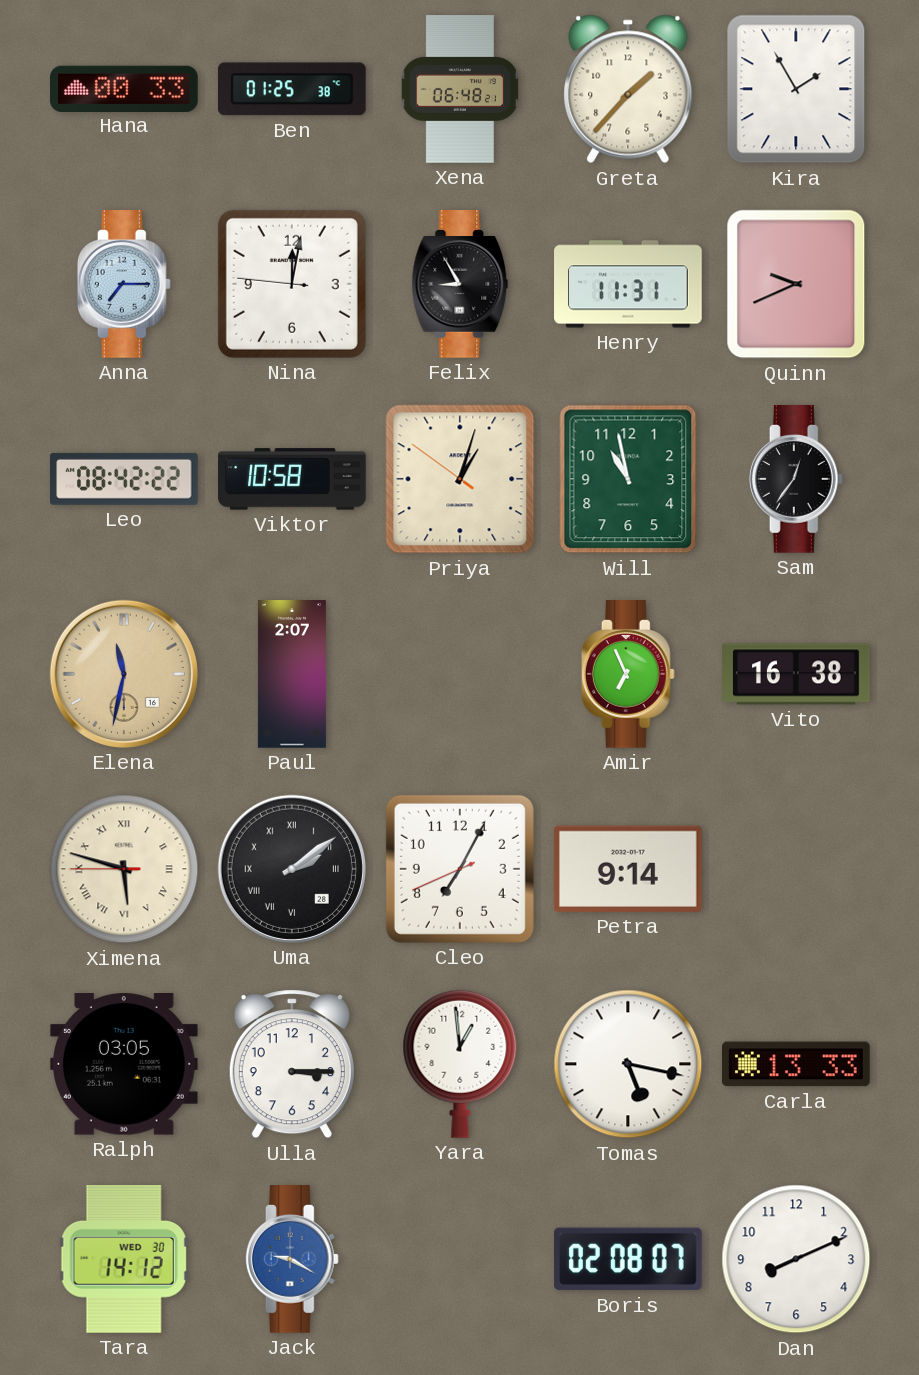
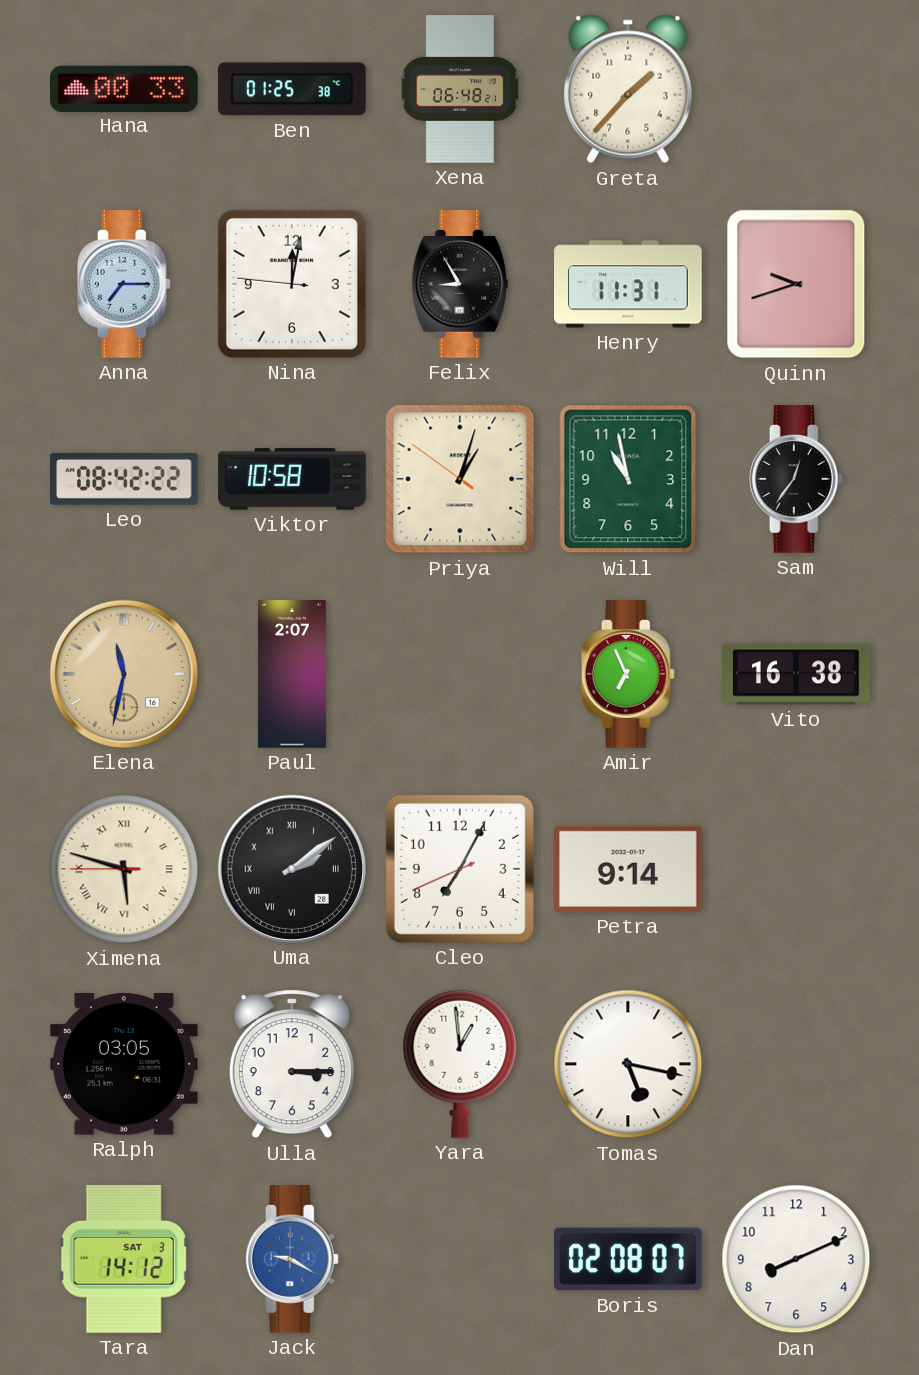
Kira: 1:55 -> none
Quinn: 9:41 -> 9:42
Carla: 13:33 -> none
Tara date: WED 30 -> SAT 3
